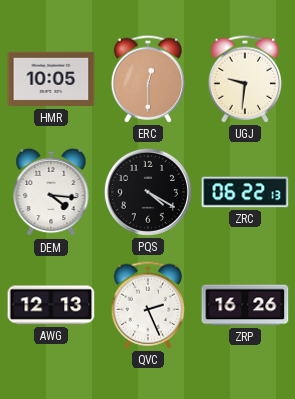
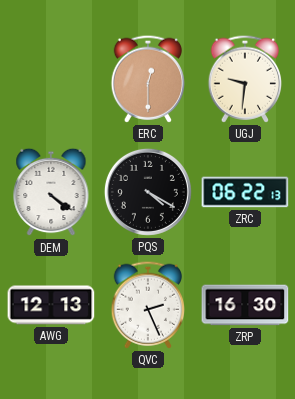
HMR: 10:05 -> none
DEM: 4:16 -> 4:21
ZRP: 16:26 -> 16:30
